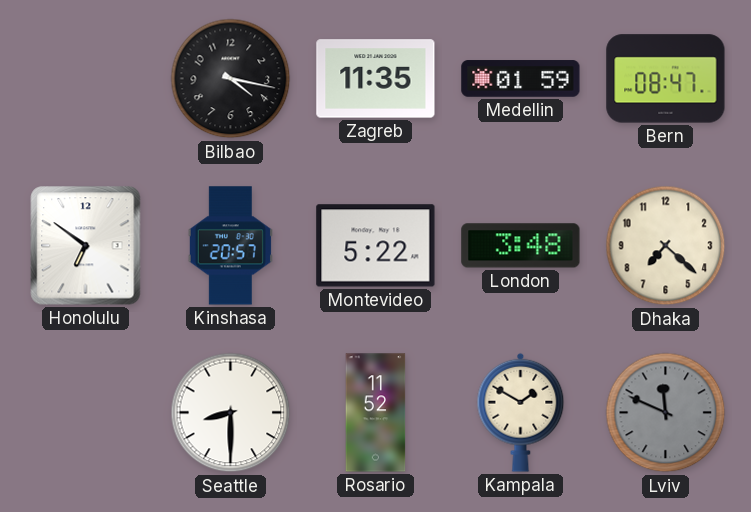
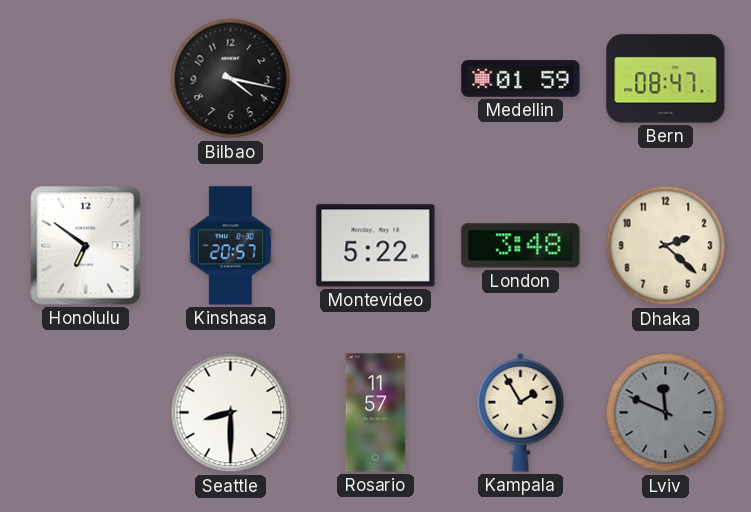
Zagreb: 11:35 -> none
Dhaka: 7:22 -> 2:22
Rosario: 11:52 -> 11:57
Kampala: 1:50 -> 1:55
